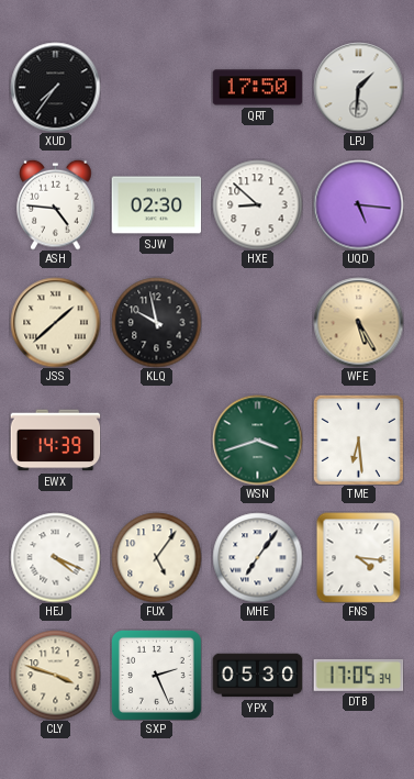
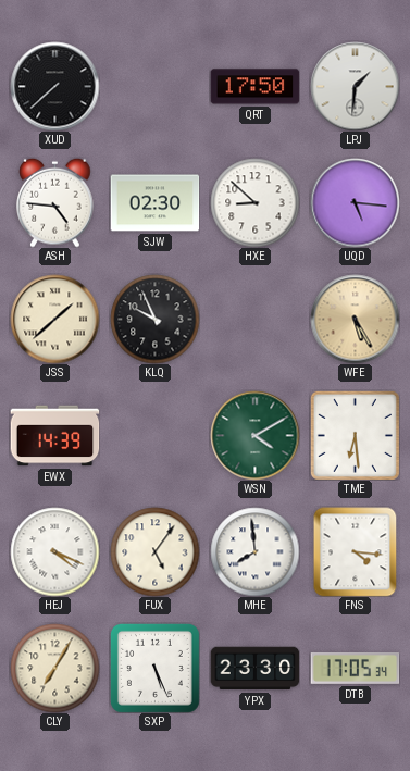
XUD: 7:36 -> 7:38
KLQ: 9:58 -> 9:56
WSN: 3:42 -> 4:10
MHE: 7:06 -> 7:59
CLY: 3:48 -> 7:05
SXP: 2:26 -> 5:26
YPX: 05:30 -> 23:30
